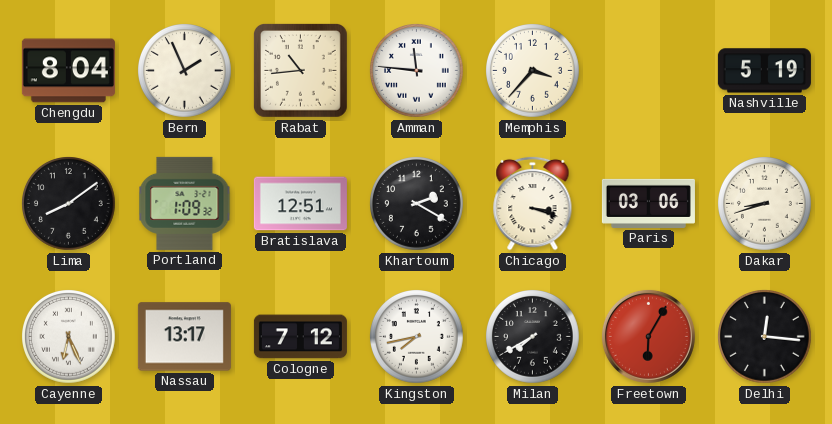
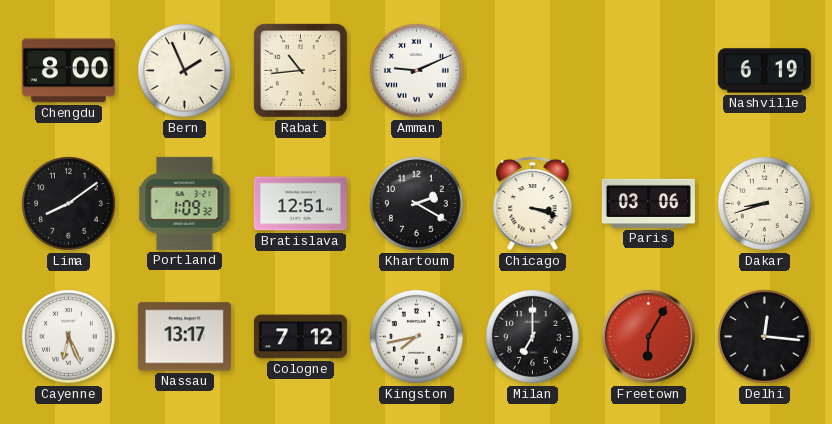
Chengdu: 8:04 -> 8:00
Amman: 11:46 -> 9:11
Memphis: 3:37 -> none
Nashville: 5:19 -> 6:19
Milan: 7:40 -> 7:00
